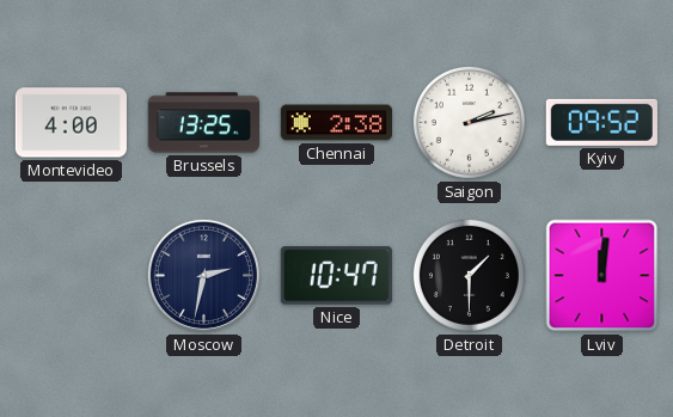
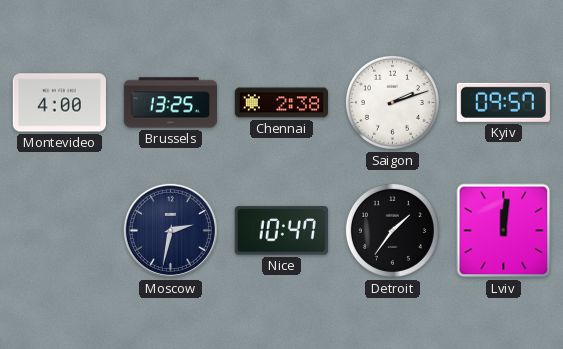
Saigon: 2:13 -> 2:12
Kyiv: 09:52 -> 09:57
Detroit: 1:30 -> 1:36
